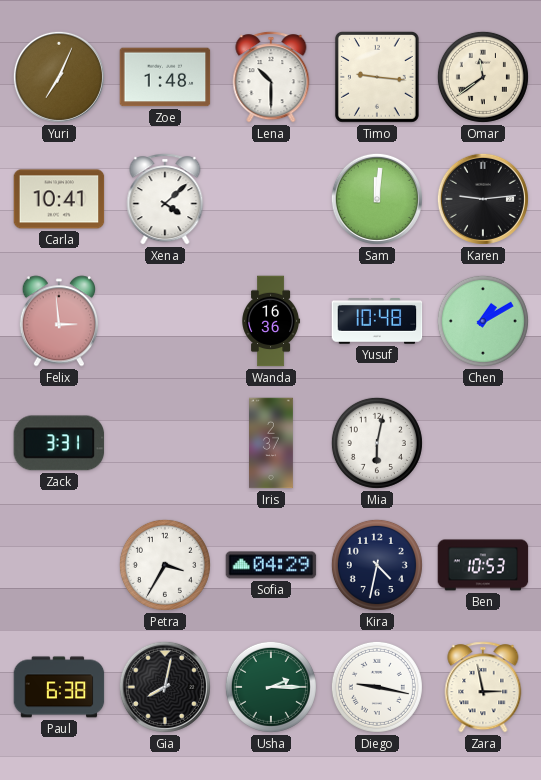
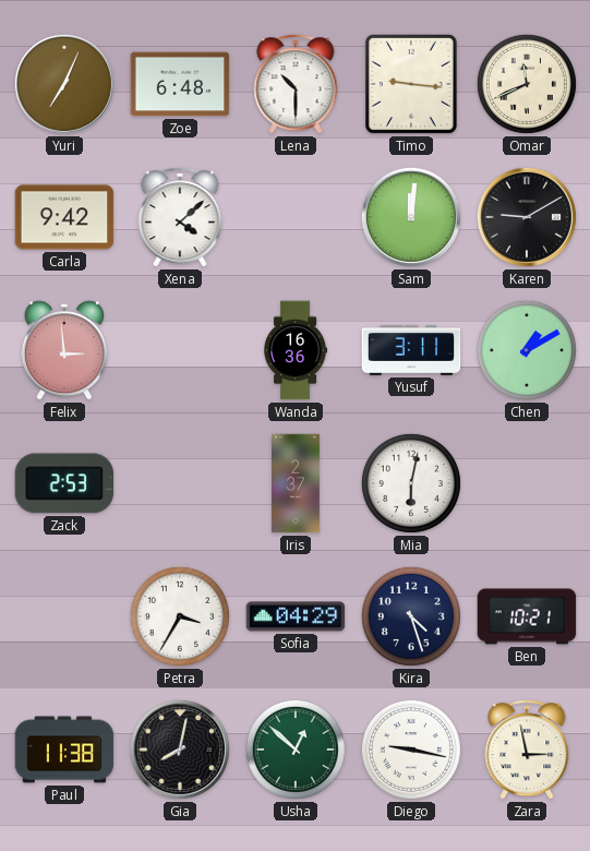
Zoe: 1:48 -> 6:48
Omar: 11:39 -> 11:41
Carla: 10:41 -> 9:42
Karen: 9:14 -> 9:10
Yusuf: 10:48 -> 3:11
Zack: 3:31 -> 2:53
Kira: 4:32 -> 4:27
Ben: 10:53 -> 10:21
Paul: 6:38 -> 11:38
Usha: 2:15 -> 12:52
